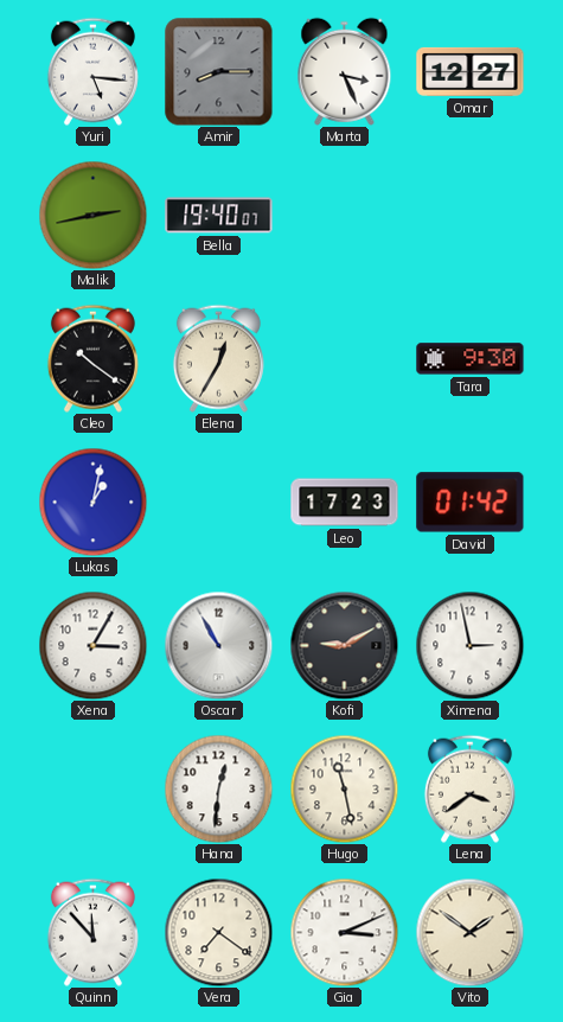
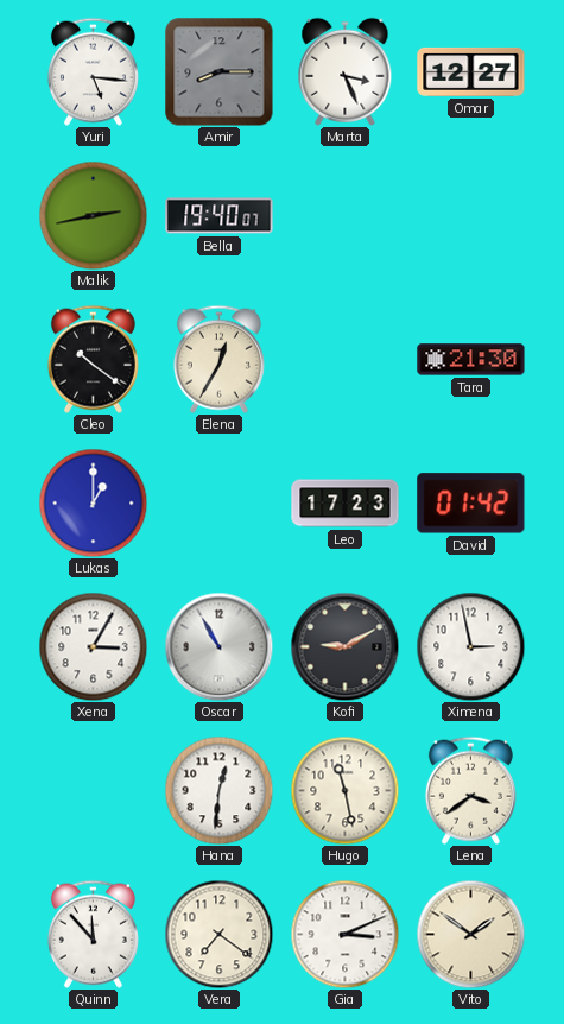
Tara: 9:30 -> 21:30
Lukas: 1:02 -> 1:00
